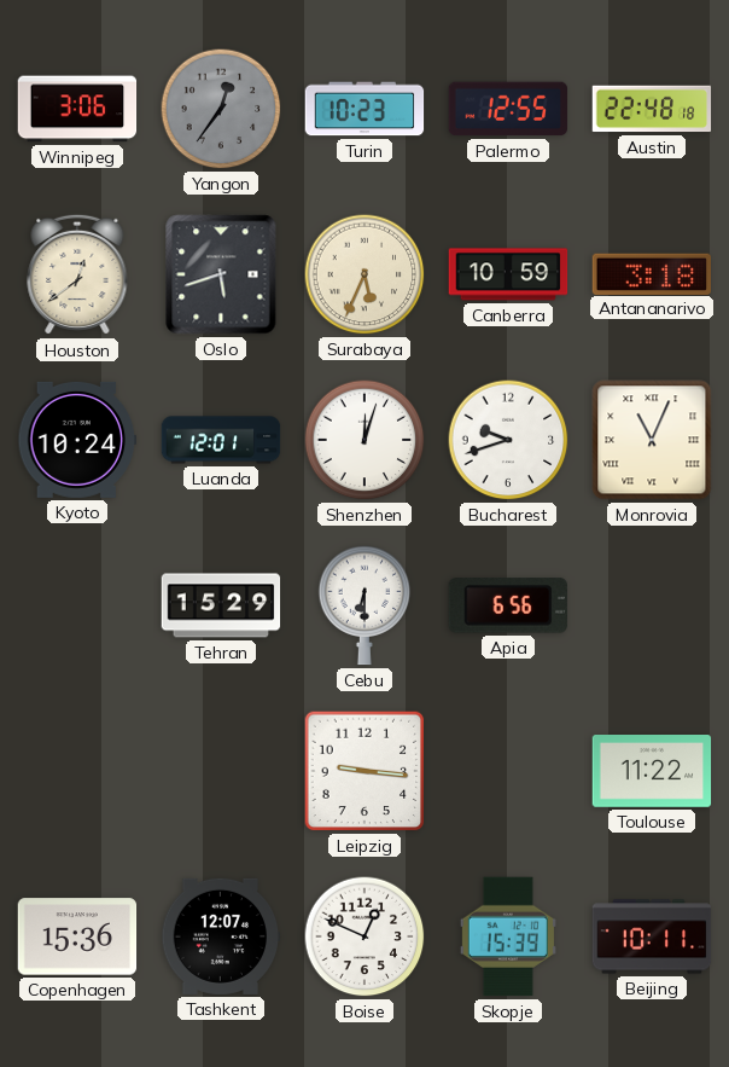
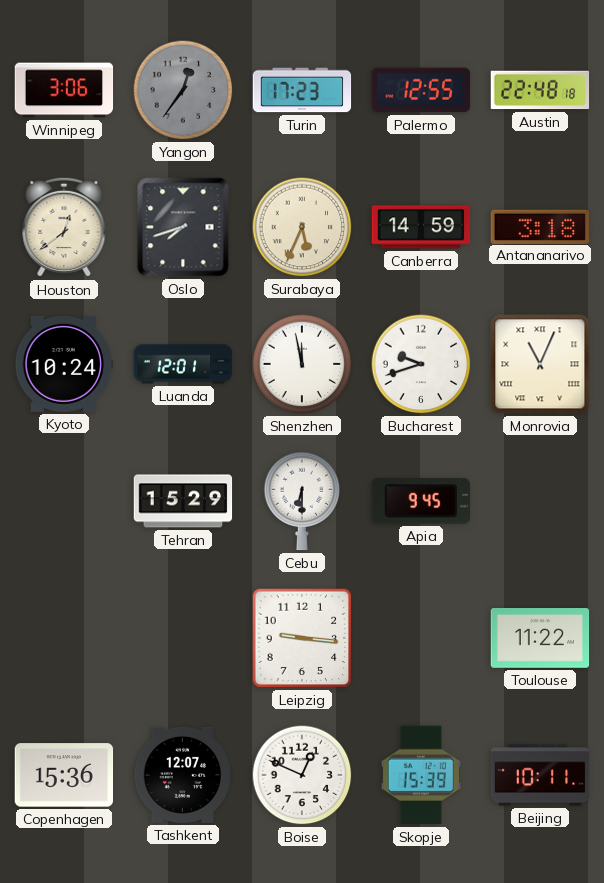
Turin: 10:23 -> 17:23
Oslo: 5:42 -> 7:42
Canberra: 10:59 -> 14:59
Shenzhen: 12:03 -> 11:58
Apia: 6:56 -> 9:45
